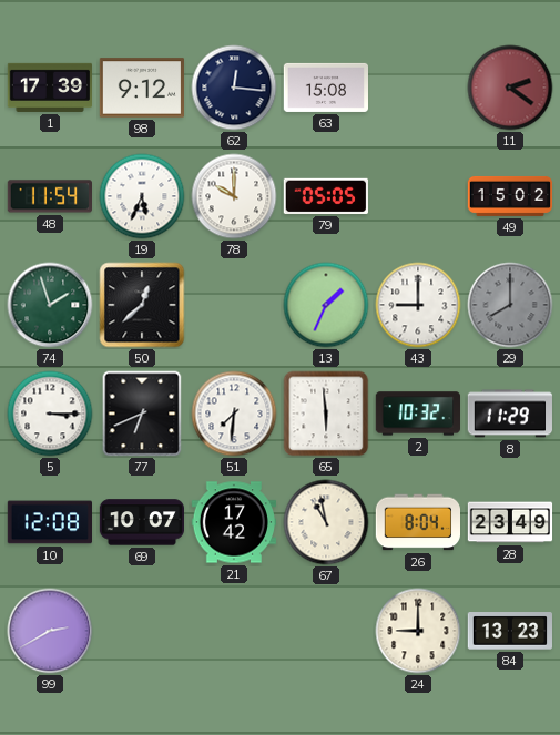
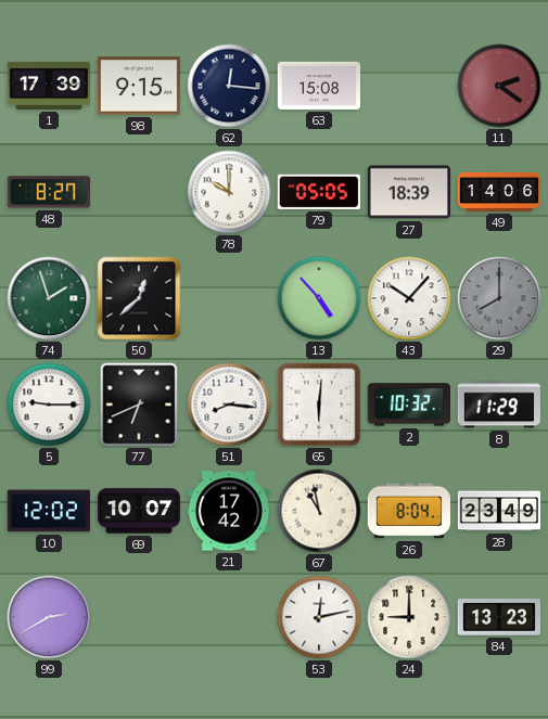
98: 9:12 -> 9:15
48: 11:54 -> 8:27
19: 5:34 -> none
27: none -> 18:39
49: 15:02 -> 14:06
13: 1:34 -> 4:53
43: 9:00 -> 10:07
5: 3:15 -> 9:15
51: 7:31 -> 8:16
65: 5:59 -> 6:01
10: 12:08 -> 12:02
53: none -> 12:13
